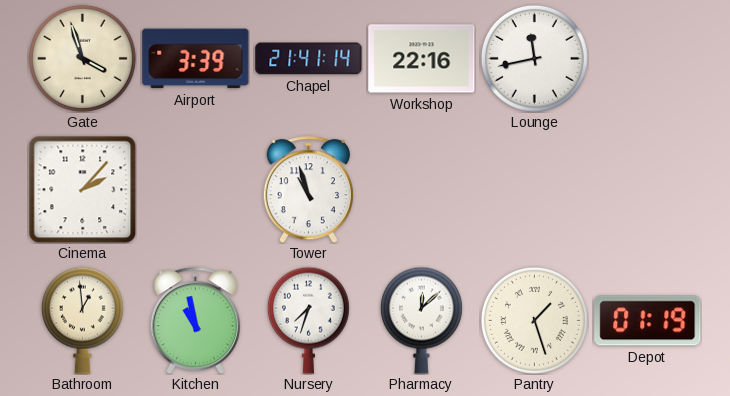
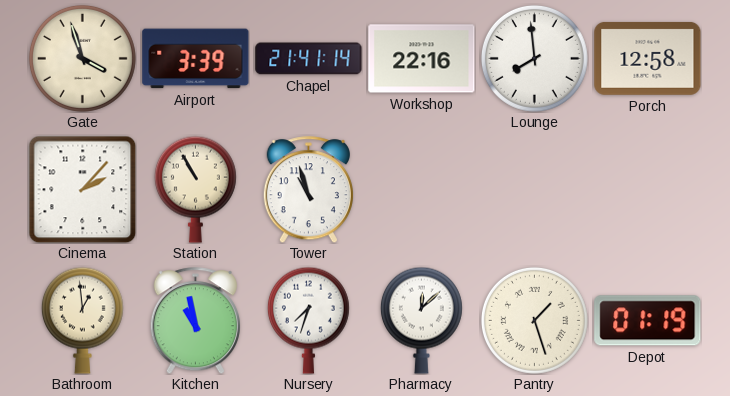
Lounge: 11:43 -> 7:59
Porch: none -> 12:58
Station: none -> 10:55
